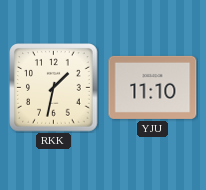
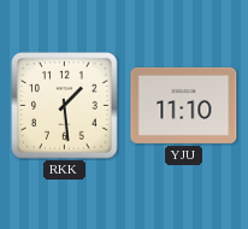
RKK: 1:32 -> 1:29
